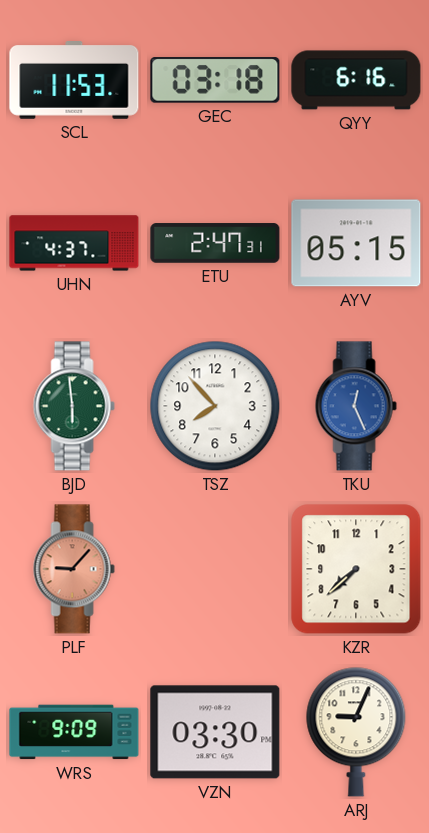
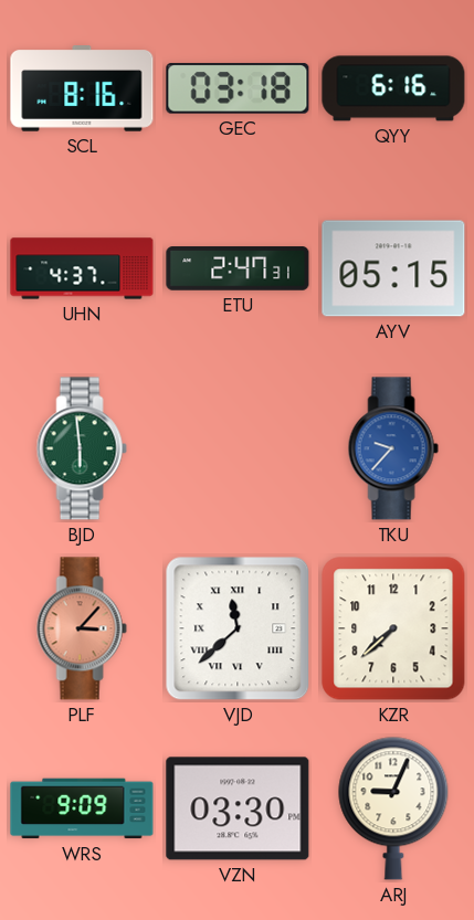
SCL: 11:53 -> 8:16
TSZ: 7:53 -> none
TKU: 12:26 -> 9:37
PLF: 9:07 -> 3:07
VJD: none -> 11:38
